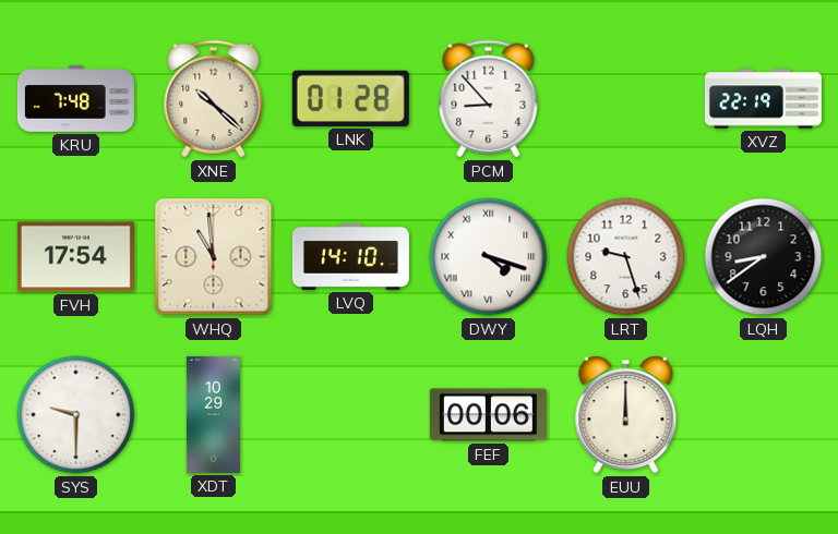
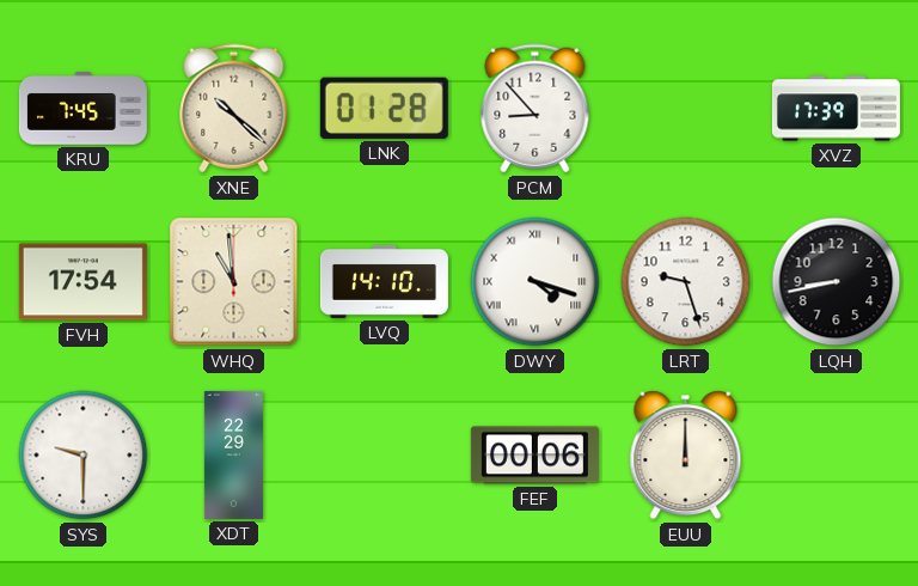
KRU: 7:48 -> 7:45
XVZ: 22:19 -> 17:39
LQH: 8:39 -> 8:43
XDT: 10:29 -> 22:29
